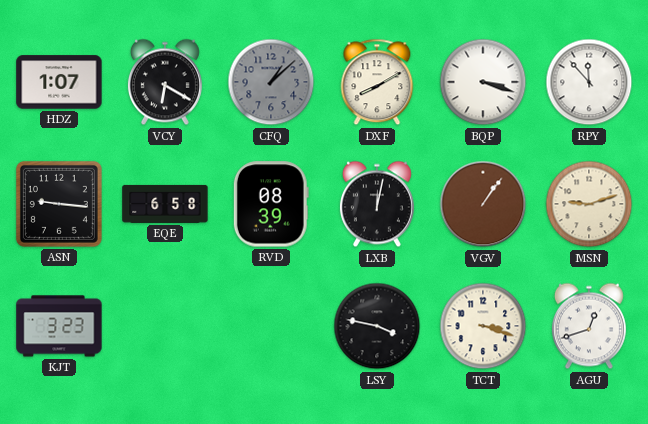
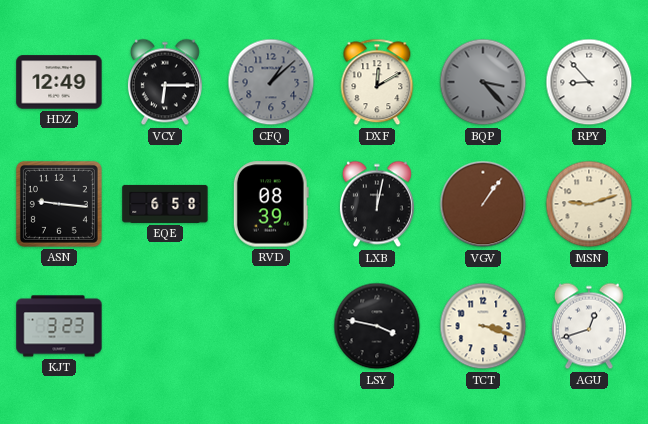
HDZ: 1:07 -> 12:49
VCY: 6:20 -> 6:15
DXF: 8:10 -> 12:10
BQP: 3:18 -> 3:23
BQP dial: white -> grey
RPY: 11:53 -> 8:53
